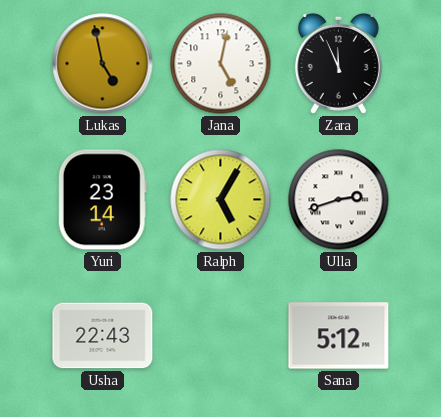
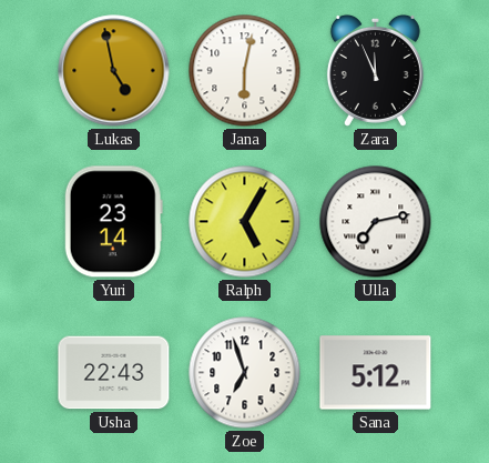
Jana: 5:02 -> 6:02
Ulla: 2:42 -> 7:13
Zoe: none -> 6:57
